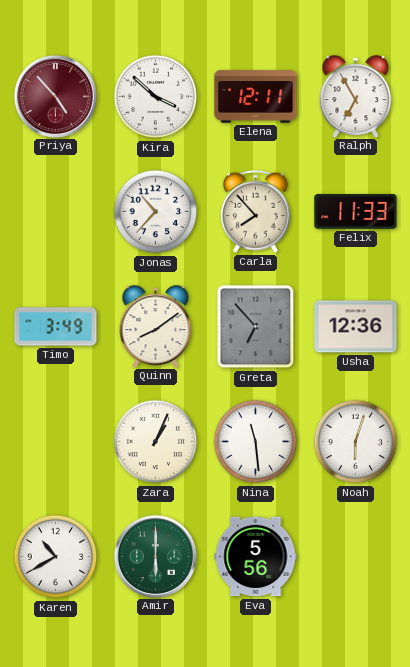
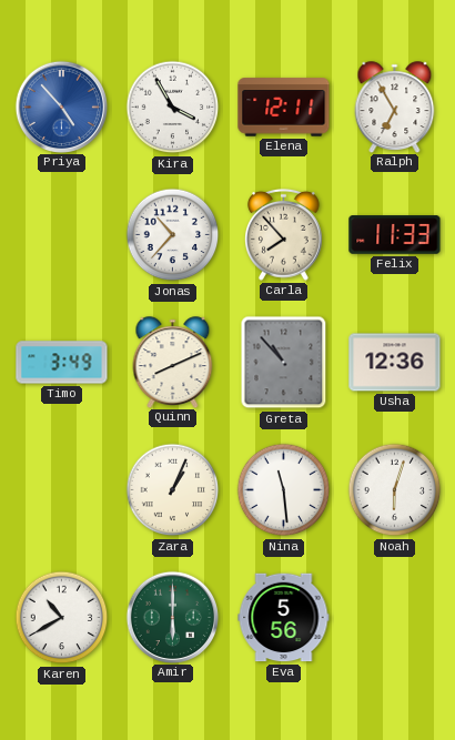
Priya dial: burgundy -> blue
Kira: 3:52 -> 3:55
Quinn: 8:09 -> 8:11
Greta: 6:53 -> 10:53
